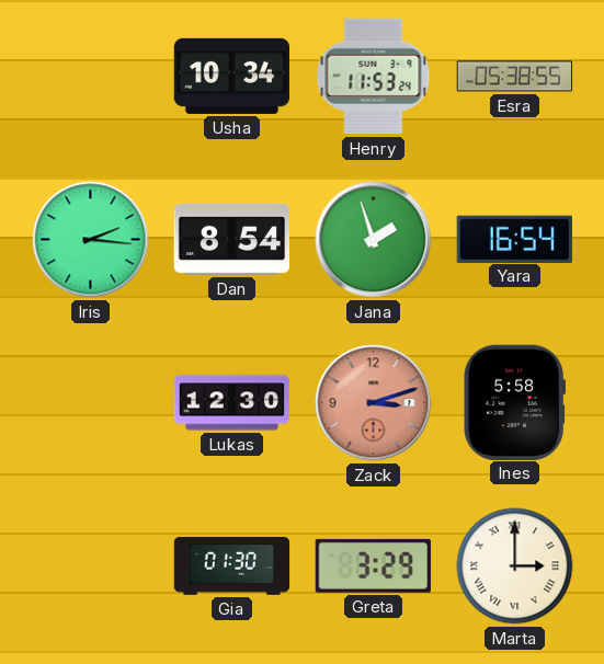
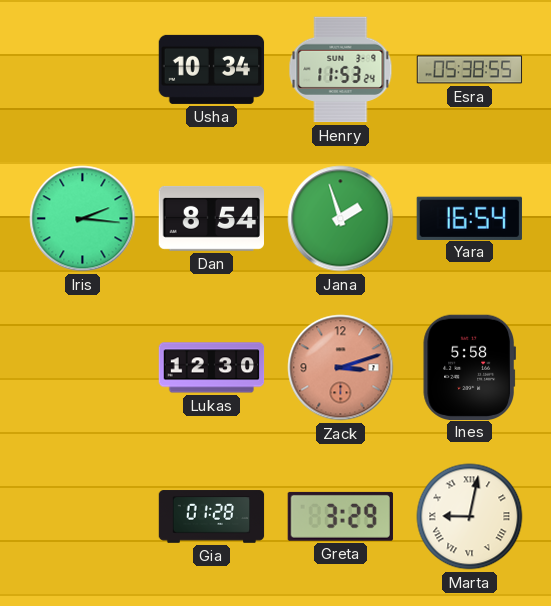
Gia: 01:30 -> 01:28
Marta: 3:00 -> 9:02
